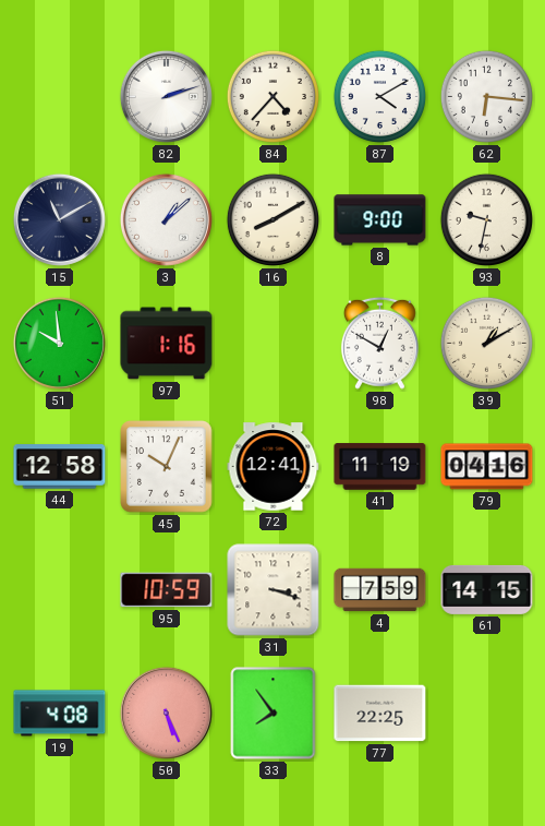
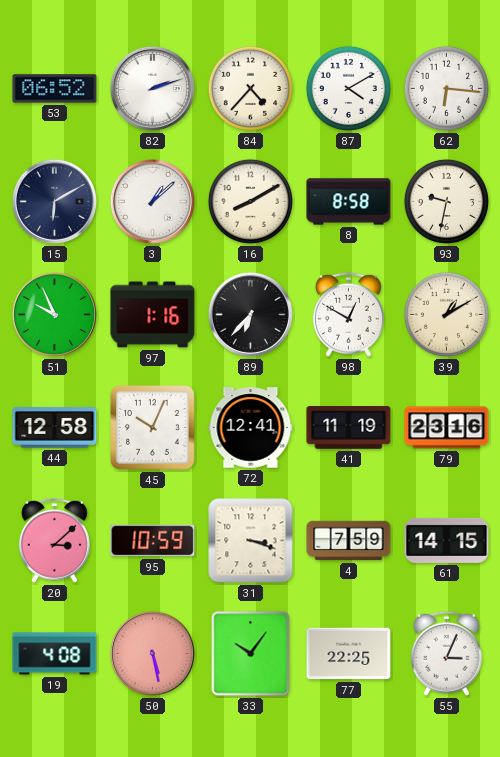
53: none -> 06:52
15: 11:10 -> 6:10
8: 9:00 -> 8:58
51: 9:59 -> 9:56
89: none -> 6:37
79: 04:16 -> 23:16
20: none -> 3:08
50: 5:26 -> 5:28
33: 7:54 -> 10:06
55: none -> 3:04
